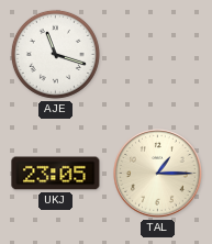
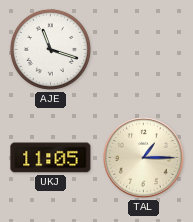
UKJ: 23:05 -> 11:05
